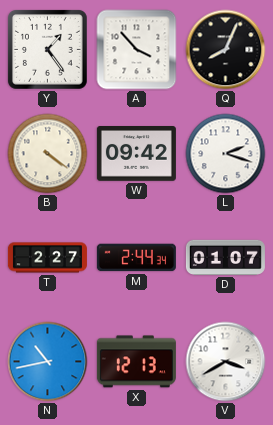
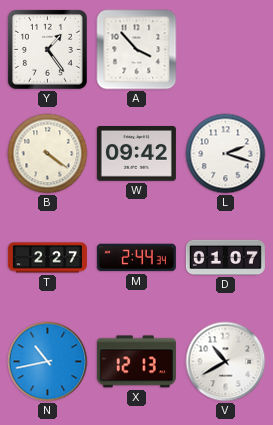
Q: 8:04 -> none
V: 3:40 -> 10:40
